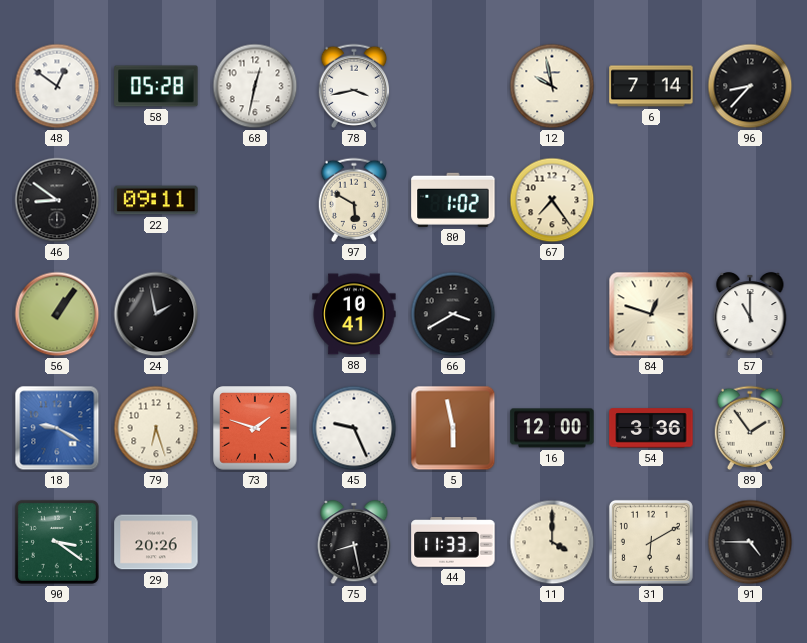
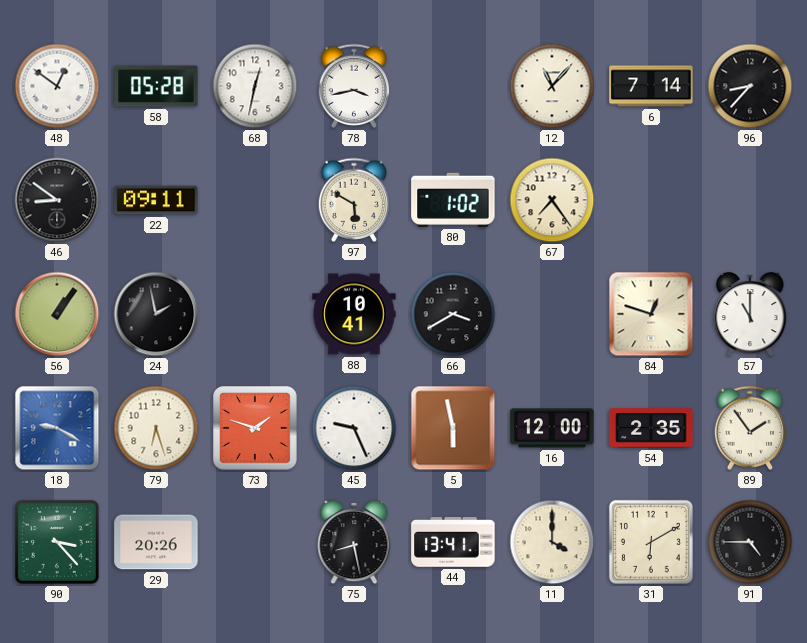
12: 9:58 -> 11:07
54: 3:36 -> 2:35
90: 3:21 -> 3:23
44: 11:33 -> 13:41
